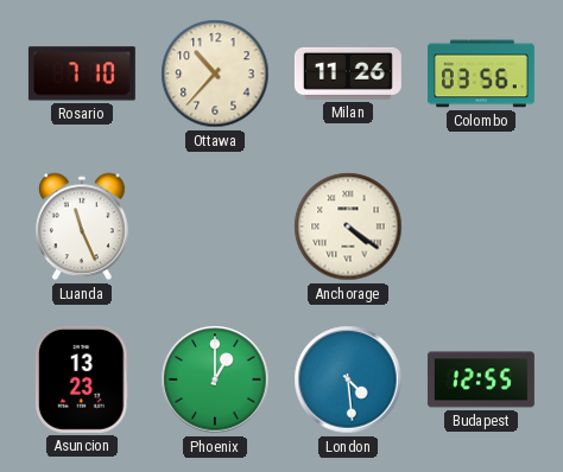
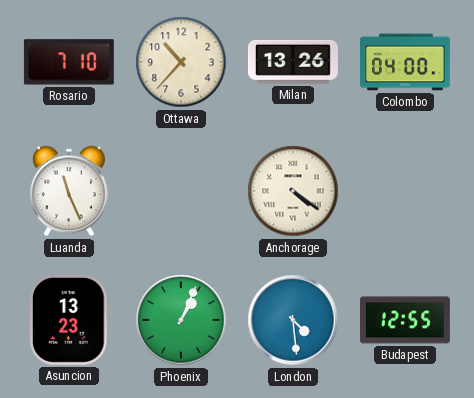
Milan: 11:26 -> 13:26
Colombo: 03:56 -> 04:00
Phoenix: 1:00 -> 1:04
